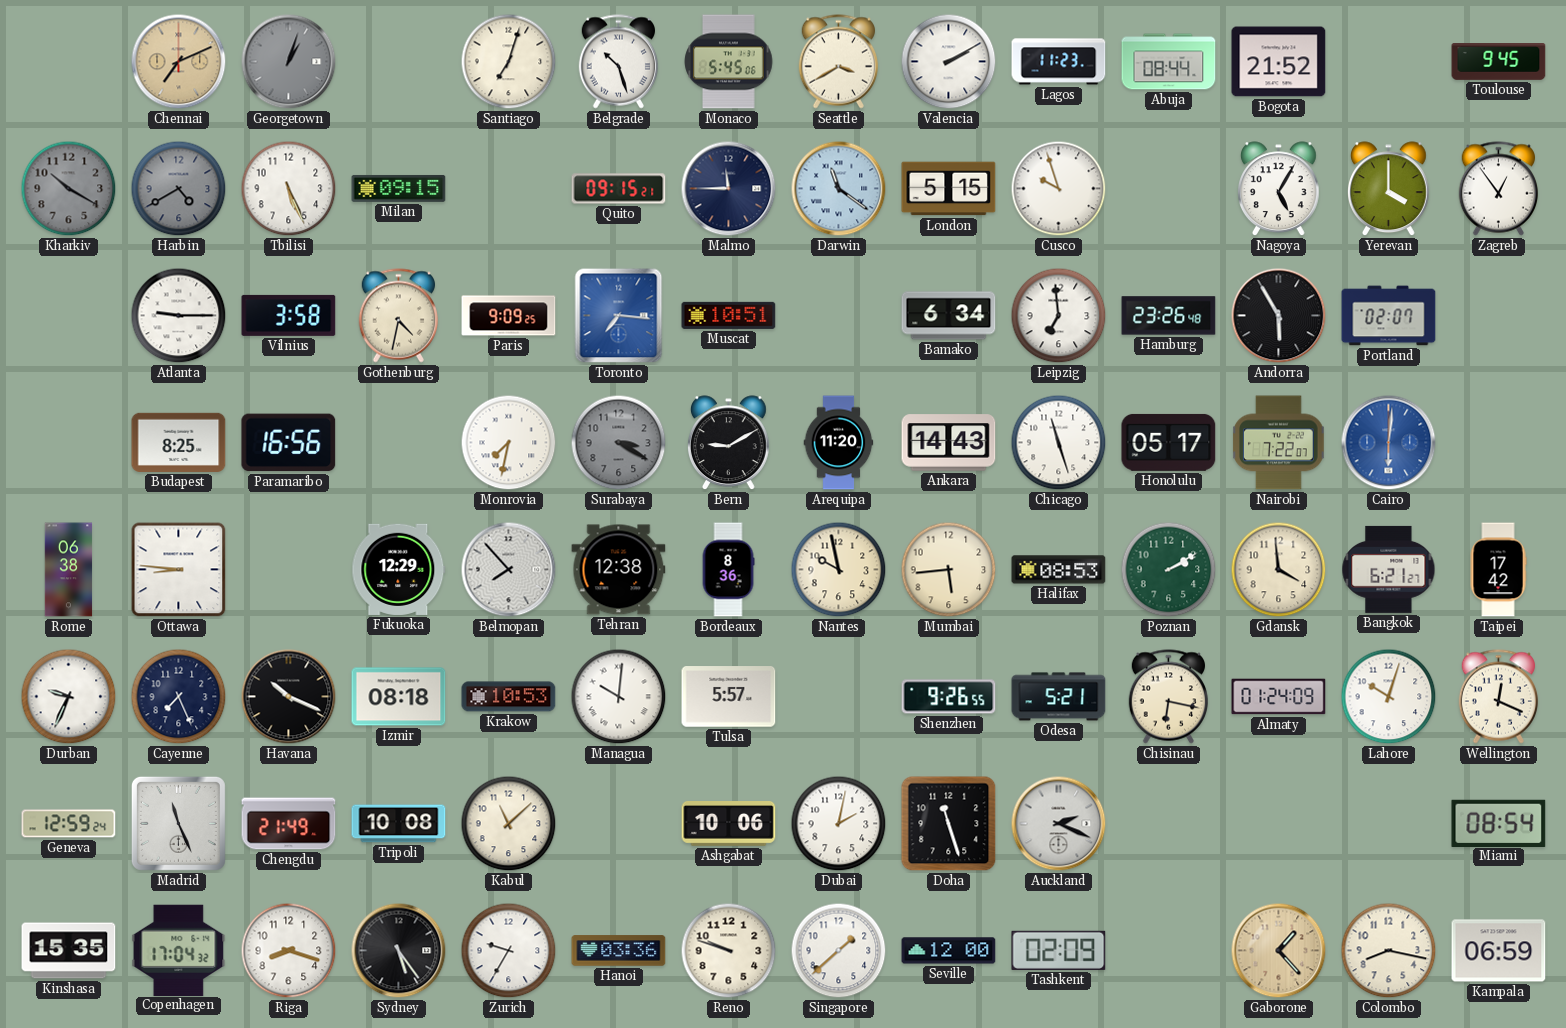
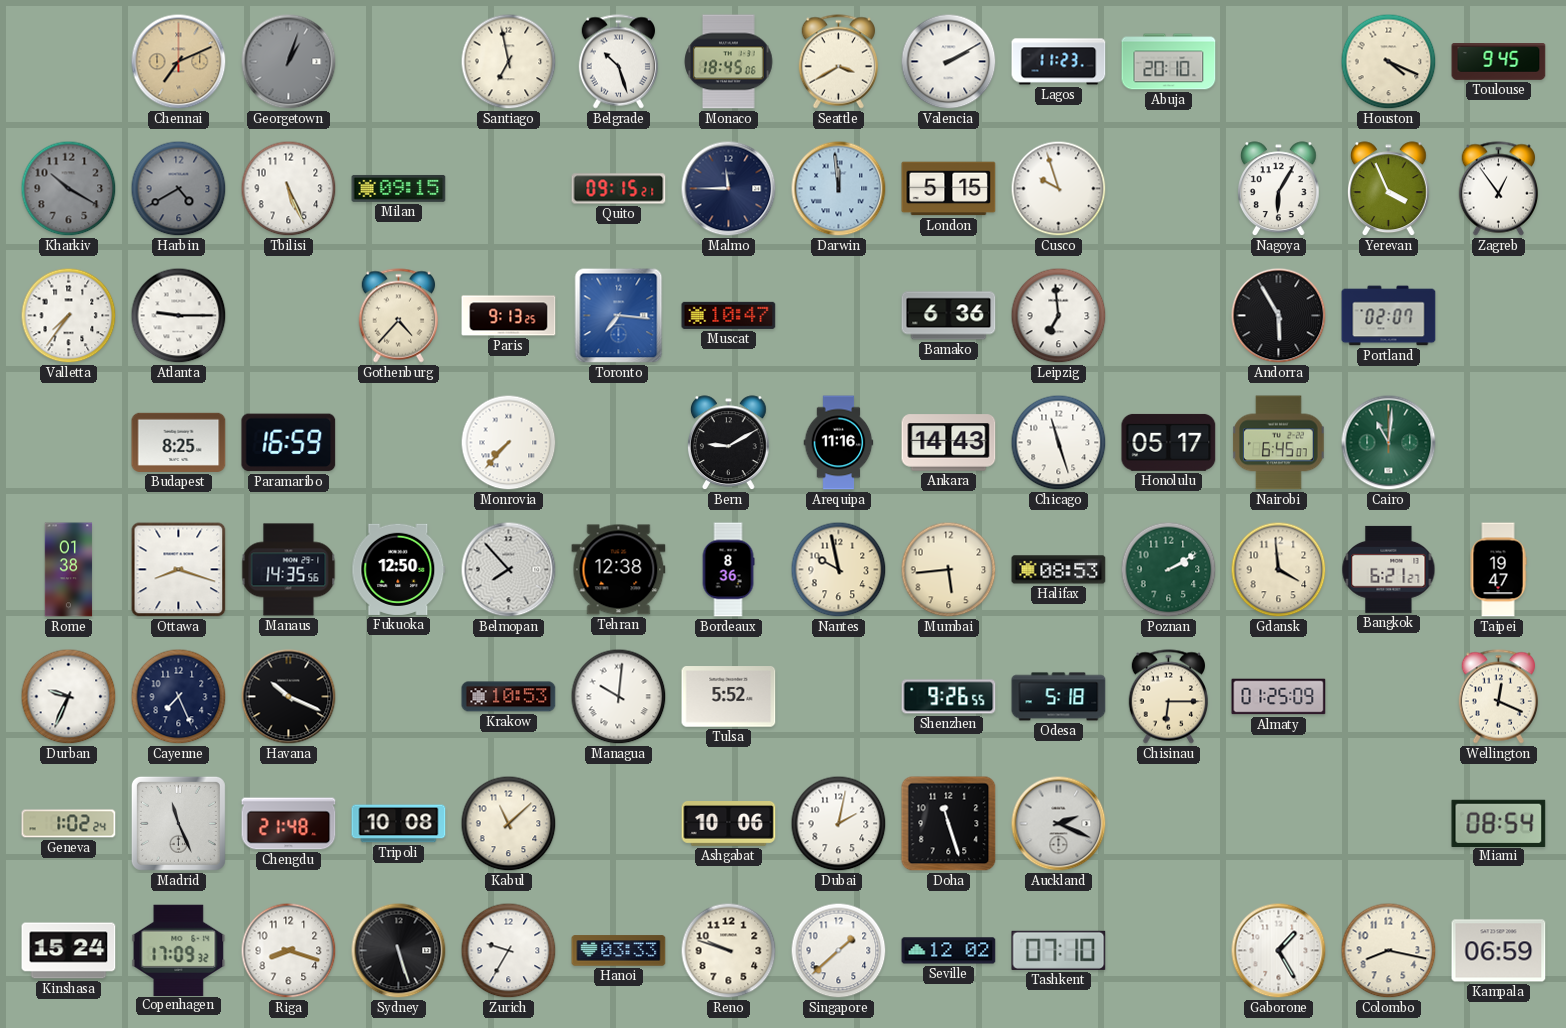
Santiago: 7:03 -> 6:58
Monaco: 5:45 -> 18:45
Abuja: 08:44 -> 20:10
Bogota: 21:52 -> none
Houston: none -> 4:19
Darwin: 11:21 -> 11:59
Nagoya: 5:05 -> 6:05
Yerevan: 4:00 -> 3:56
Valletta: none -> 7:36
Vilnius: 3:58 -> none
Gothenburg: 4:32 -> 4:37
Paris: 9:09 -> 9:13
Muscat: 10:51 -> 10:47
Bamako: 6:34 -> 6:36
Hamburg: 23:26 -> none
Paramaribo: 16:56 -> 16:59
Monrovia: 7:32 -> 7:37
Surabaya: 3:20 -> none
Arequipa: 11:20 -> 11:16
Nairobi: 7:22 -> 6:45
Cairo: 6:01 -> 11:01
Cairo dial: blue -> green
Rome: 06:38 -> 01:38
Ottawa: 8:46 -> 8:18
Manaus: none -> 14:35
Fukuoka: 12:29 -> 12:50
Taipei: 17:42 -> 19:47
Izmir: 08:18 -> none
Tulsa: 5:57 -> 5:52
Odesa: 5:21 -> 5:18
Chisinau: 6:17 -> 6:15
Almaty: 01:24 -> 01:25
Lahore: 10:03 -> none
Geneva: 12:59 -> 1:02
Chengdu: 21:49 -> 21:48
Kinshasa: 15:35 -> 15:24
Copenhagen: 17:04 -> 17:09
Sydney: 5:24 -> 5:27
Hanoi: 03:36 -> 03:33
Seville: 12:00 -> 12:02
Tashkent: 02:09 -> 07:10
Gaborone: 1:23 -> 1:25
Gaborone dial: champagne -> white
